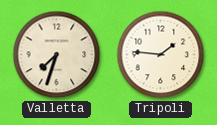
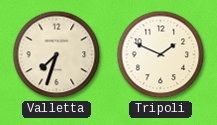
Tripoli: 1:46 -> 1:49
